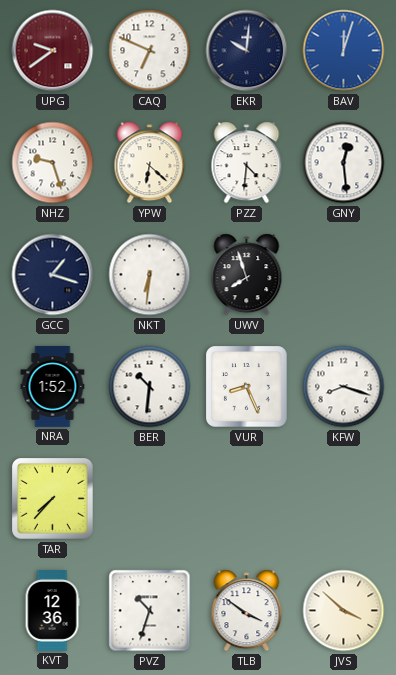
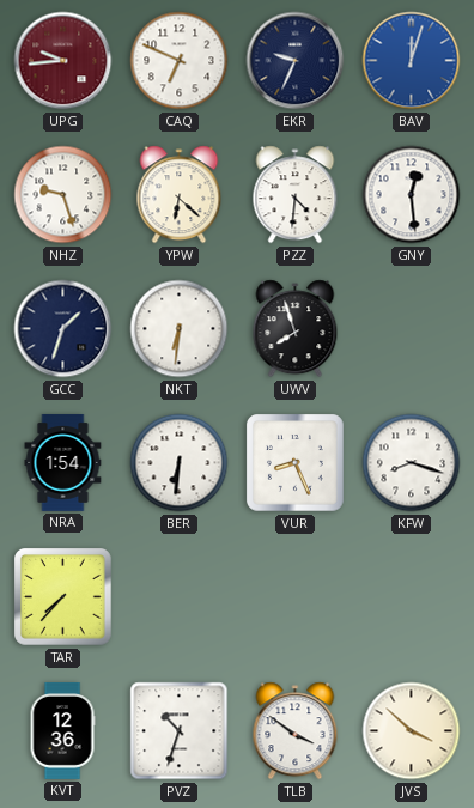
UPG: 9:39 -> 9:44
EKR: 10:01 -> 9:34
GCC: 1:18 -> 1:33
NRA: 1:52 -> 1:54
BER: 10:31 -> 6:31
